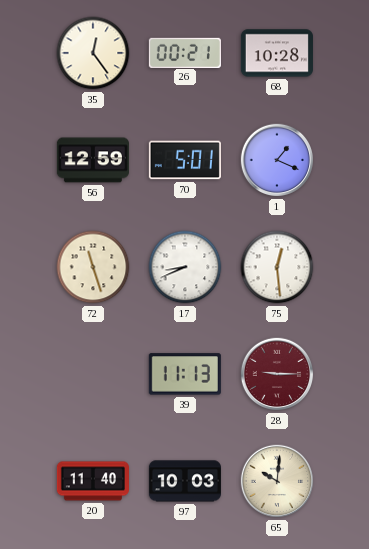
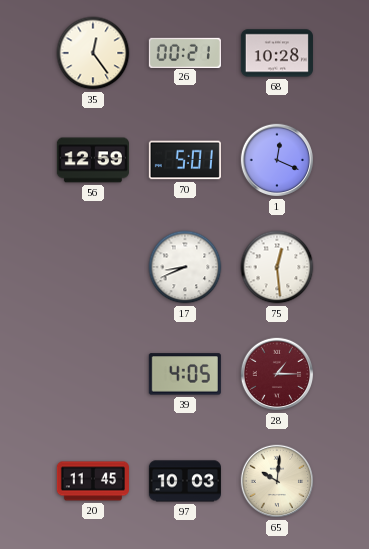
1: 1:19 -> 12:19
72: 11:27 -> none
39: 11:13 -> 4:05
28: 9:15 -> 1:15
20: 11:40 -> 11:45
